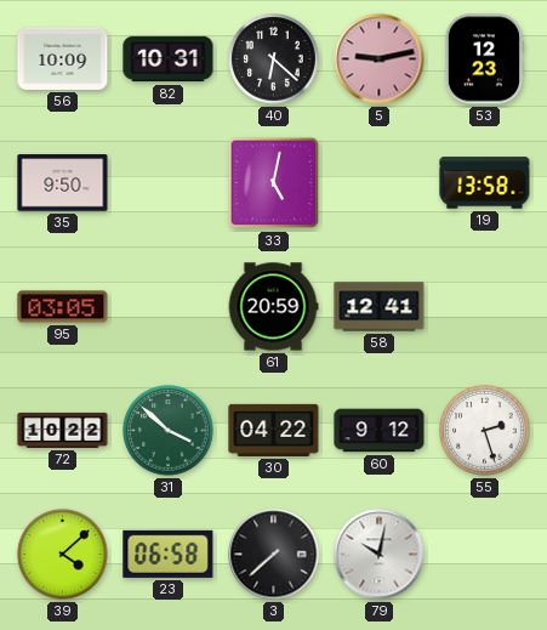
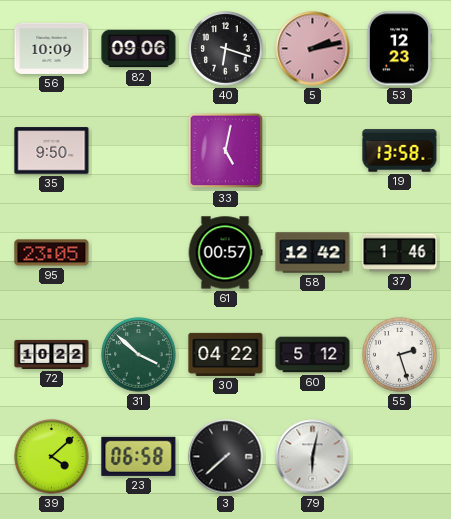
82: 10:31 -> 09:06
40: 6:22 -> 6:18
5: 9:13 -> 2:13
95: 03:05 -> 23:05
61: 20:59 -> 00:57
58: 12:41 -> 12:42
37: none -> 1:46
60: 9:12 -> 5:12
79: 10:02 -> 6:02
